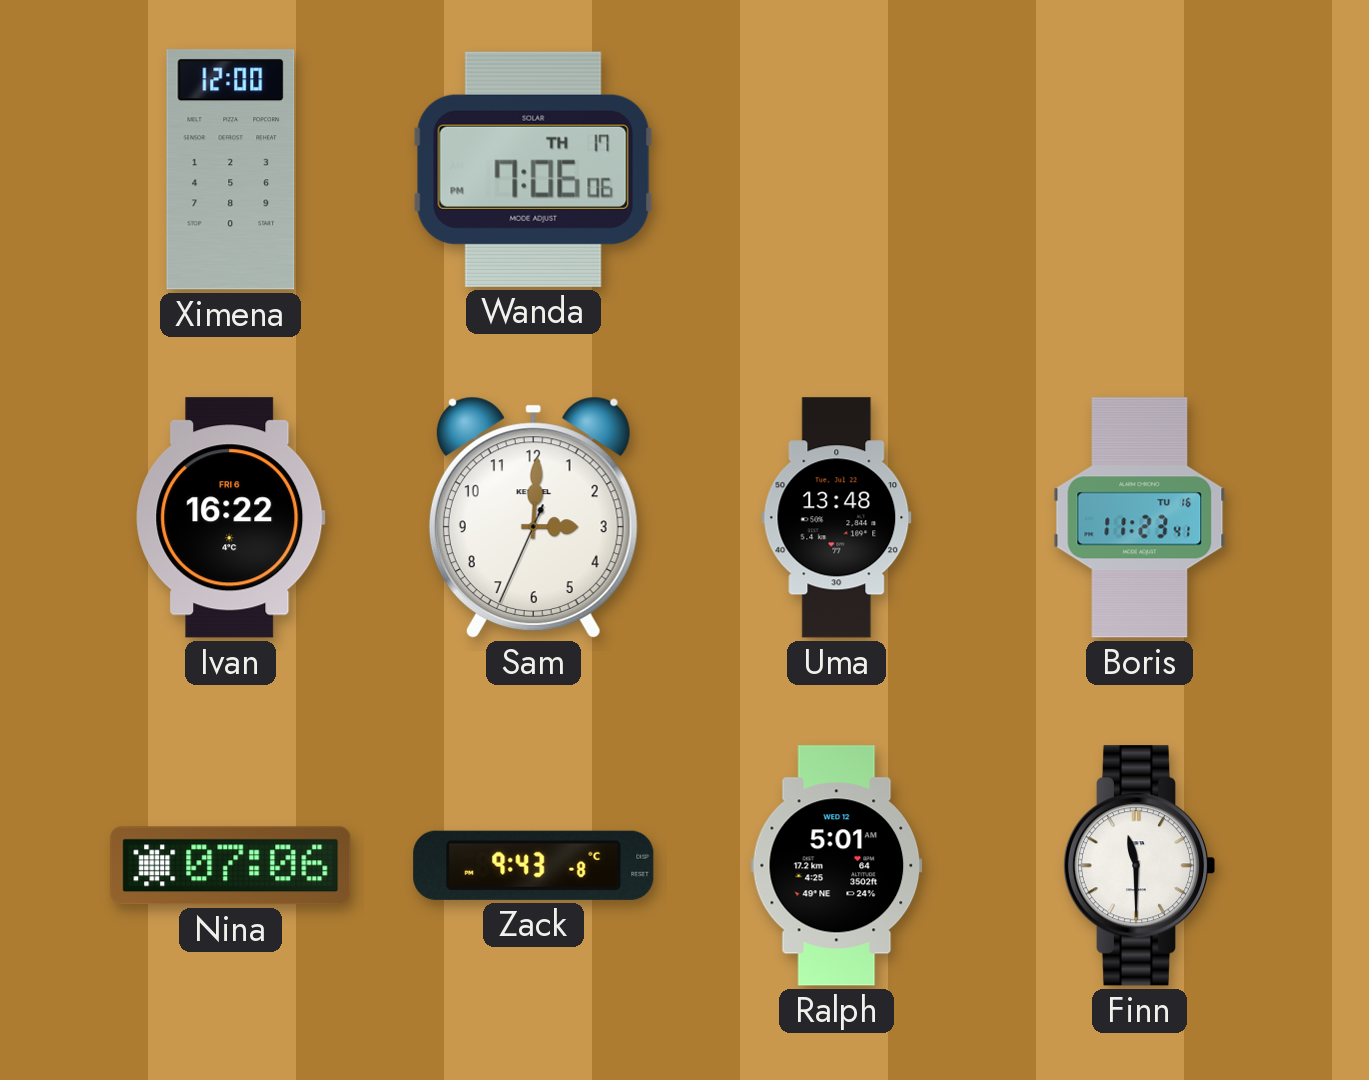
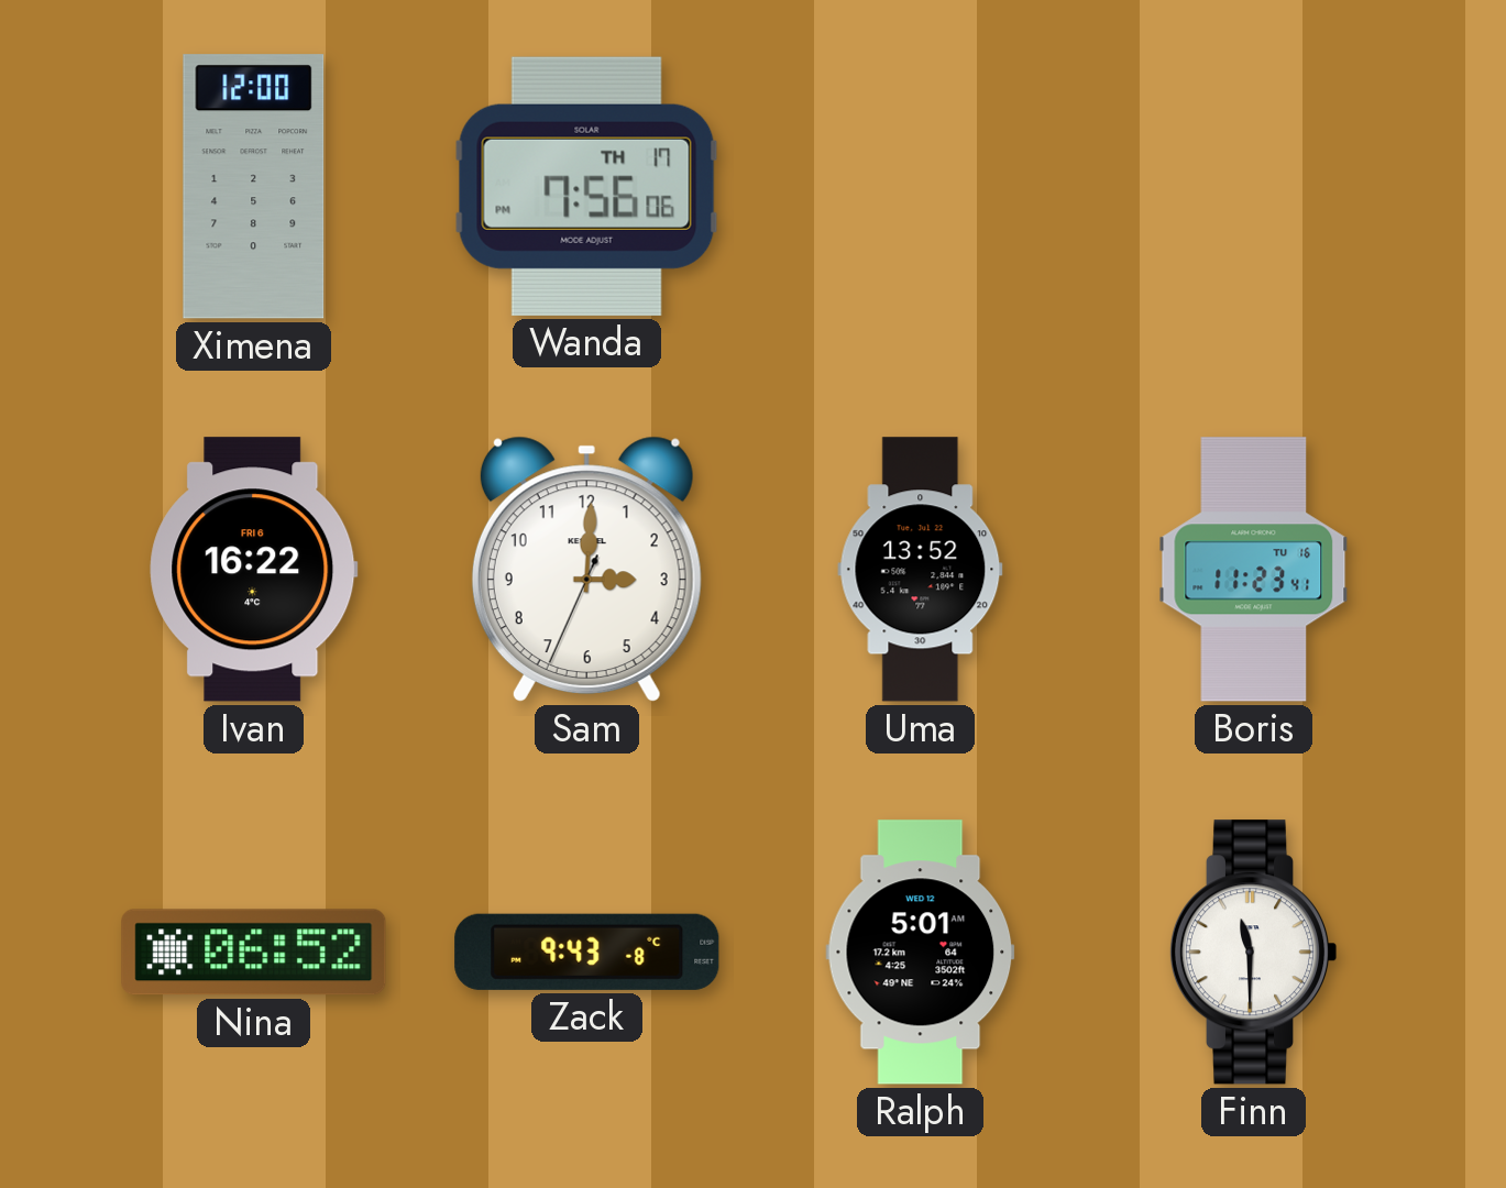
Wanda: 7:06 -> 7:56
Uma: 13:48 -> 13:52
Nina: 07:06 -> 06:52
